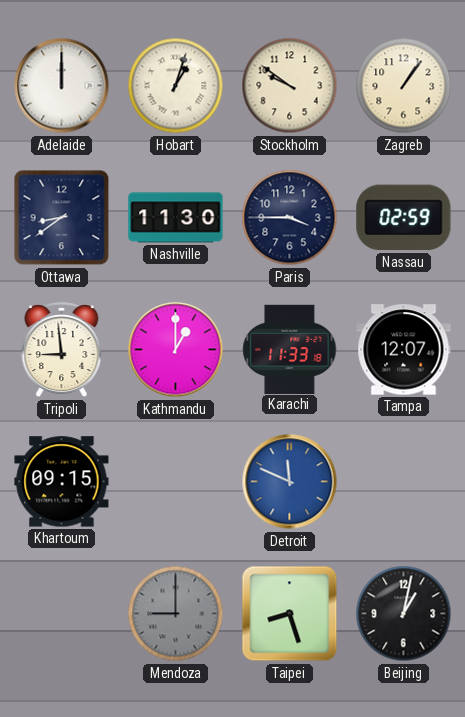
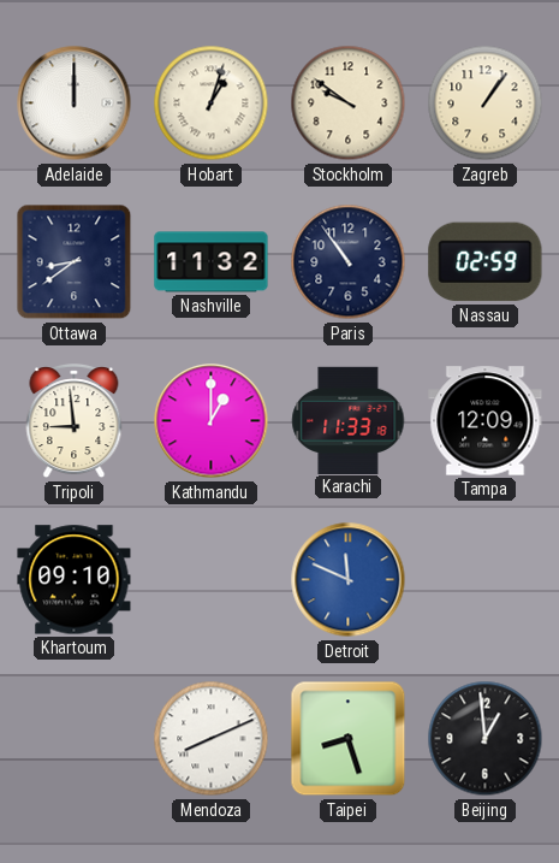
Nashville: 11:30 -> 11:32
Paris: 3:45 -> 10:54
Tampa: 12:07 -> 12:09
Khartoum: 09:15 -> 09:10
Mendoza: 9:00 -> 8:11
Mendoza dial: grey -> white
Beijing: 1:02 -> 12:59
